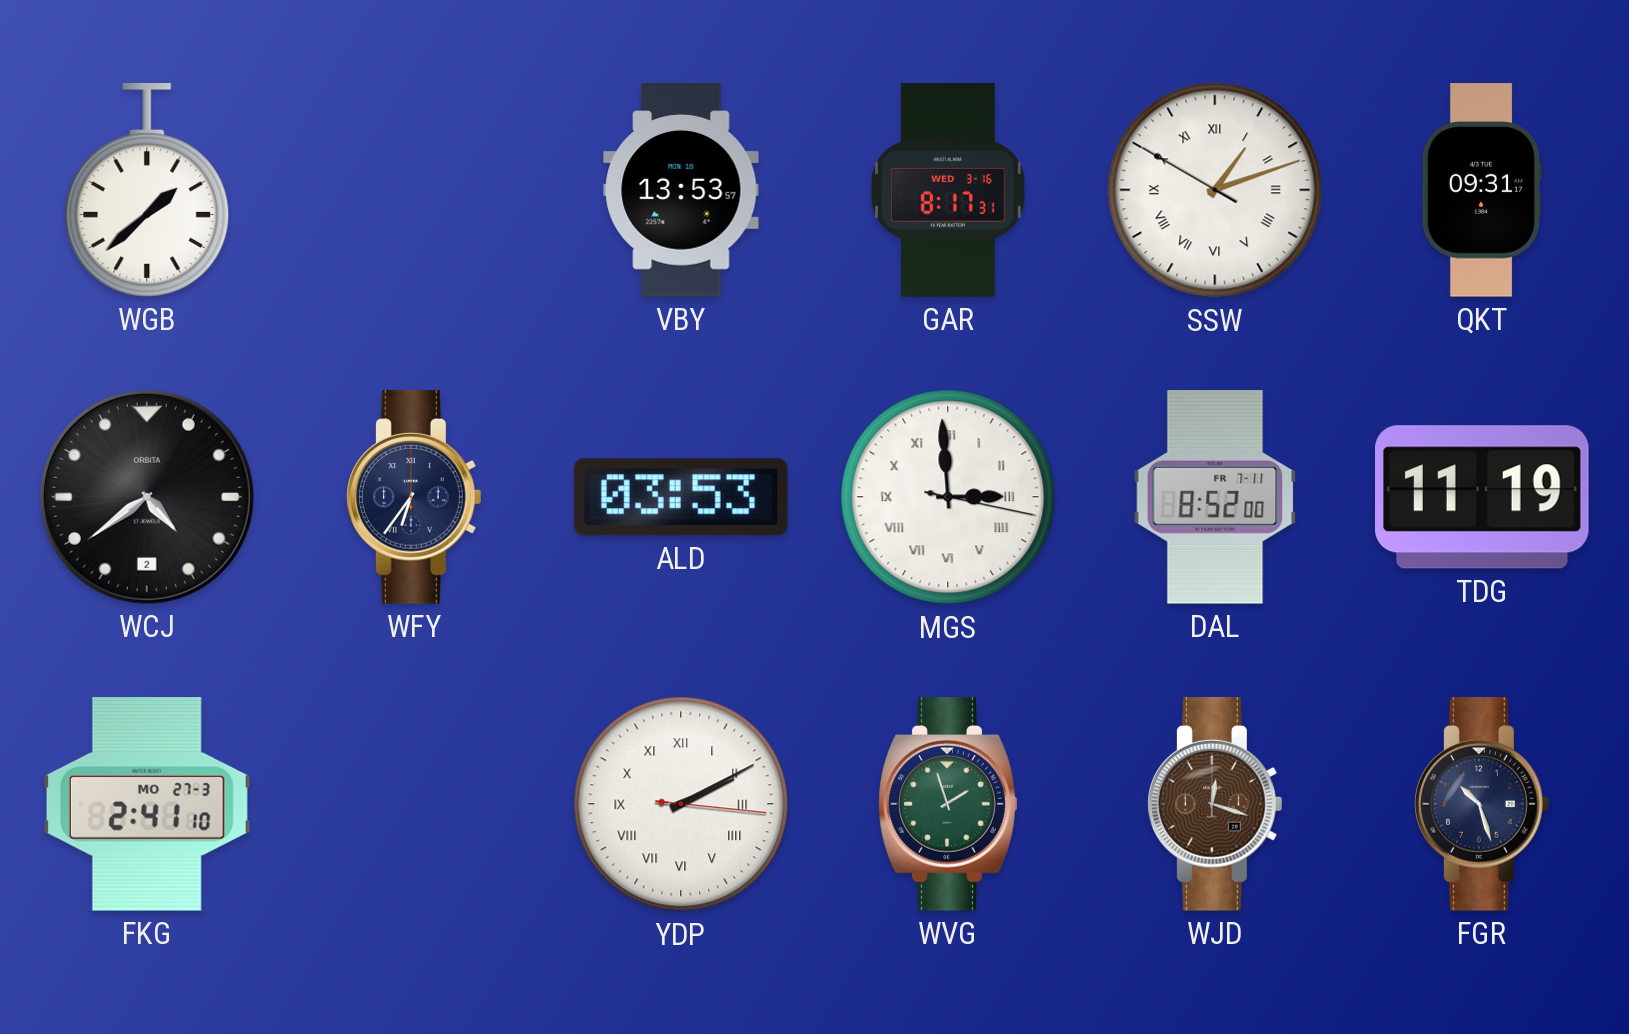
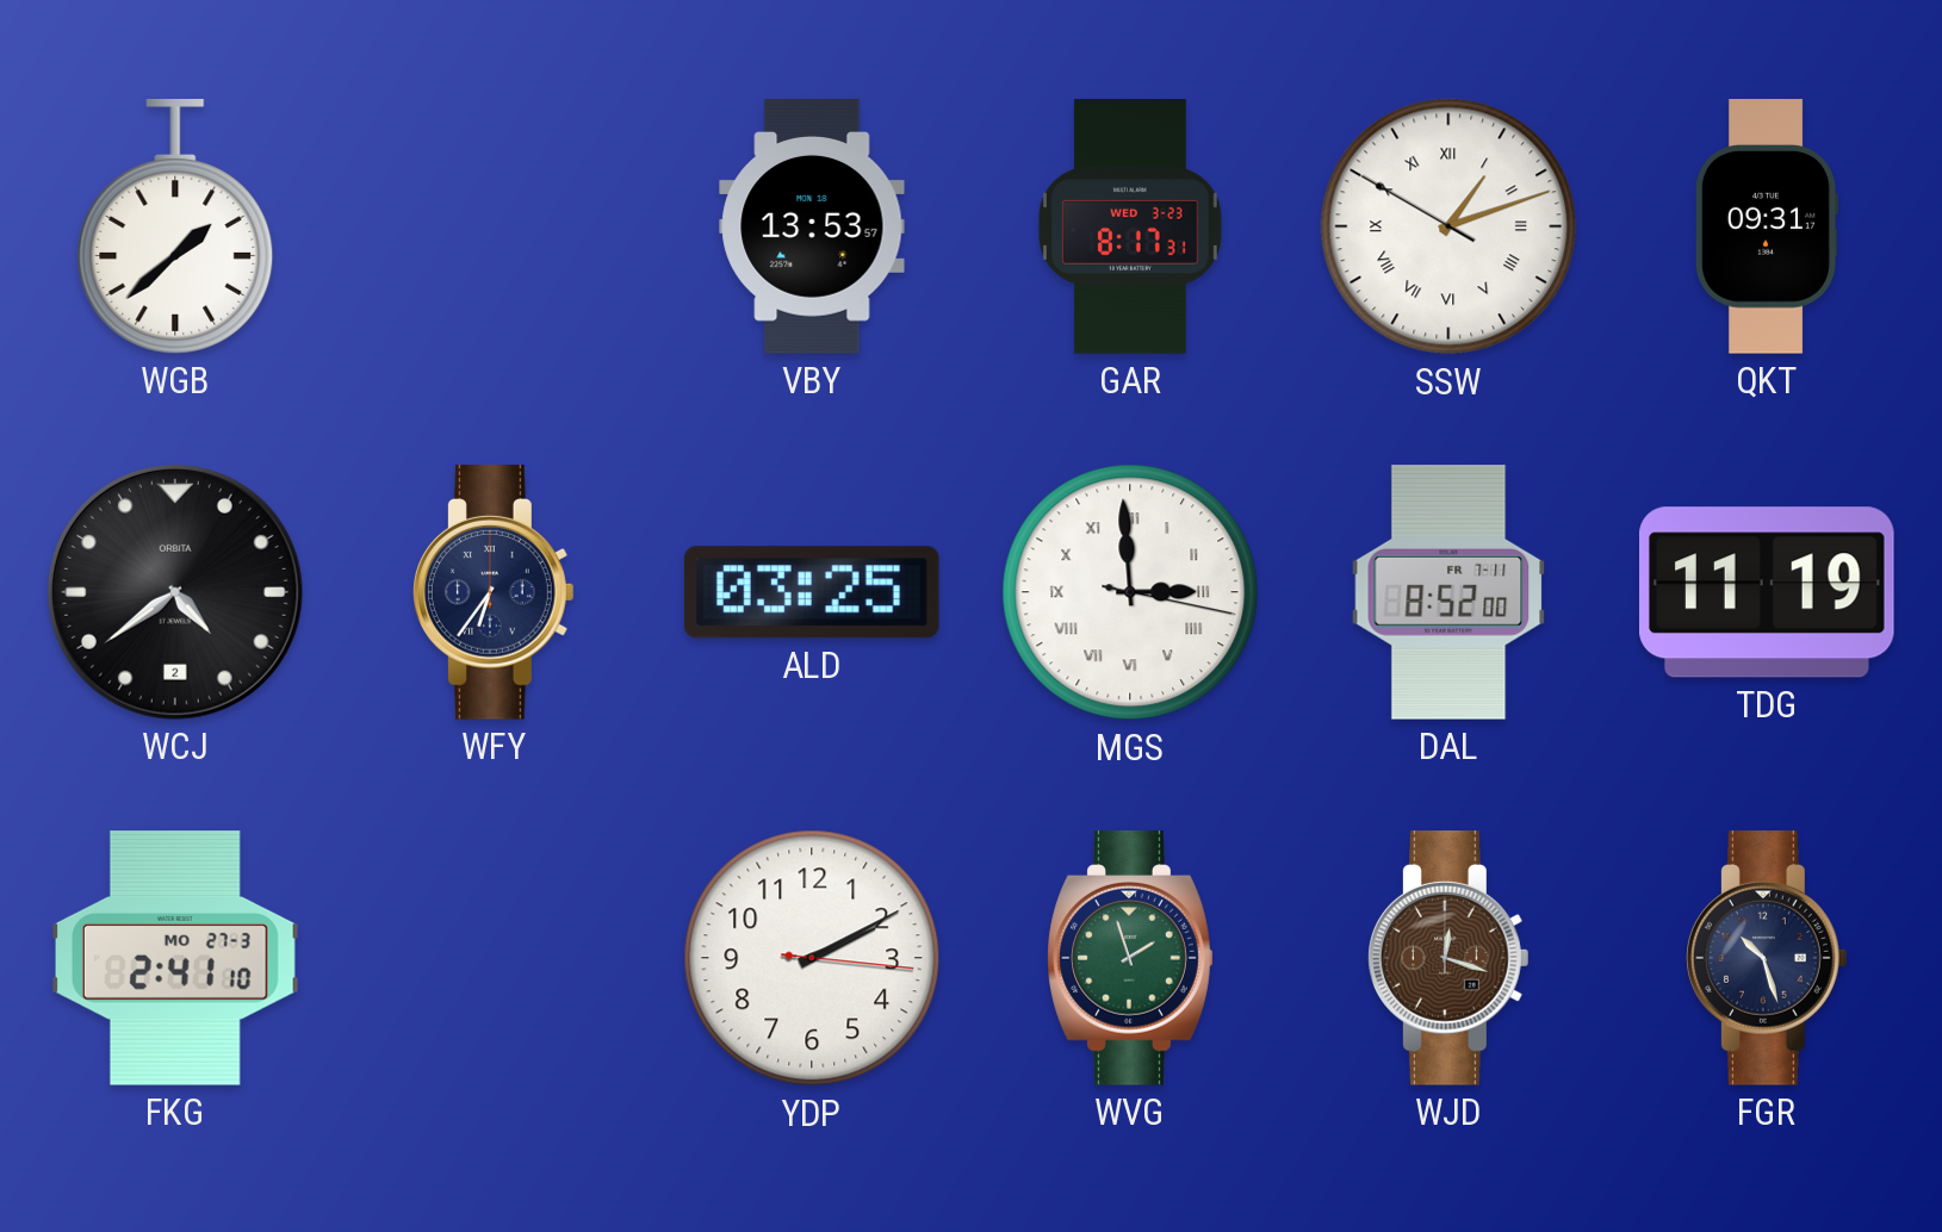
GAR date: WED 3-16 -> WED 3-23
ALD: 03:53 -> 03:25
YDP numerals: Roman -> Arabic
